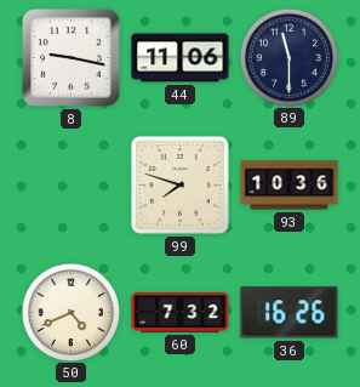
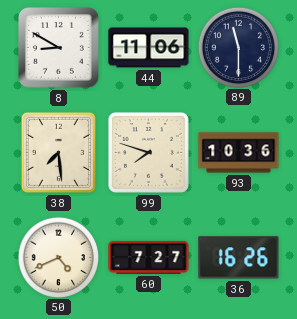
8: 9:17 -> 8:50
38: none -> 7:29
60: 7:32 -> 7:27
